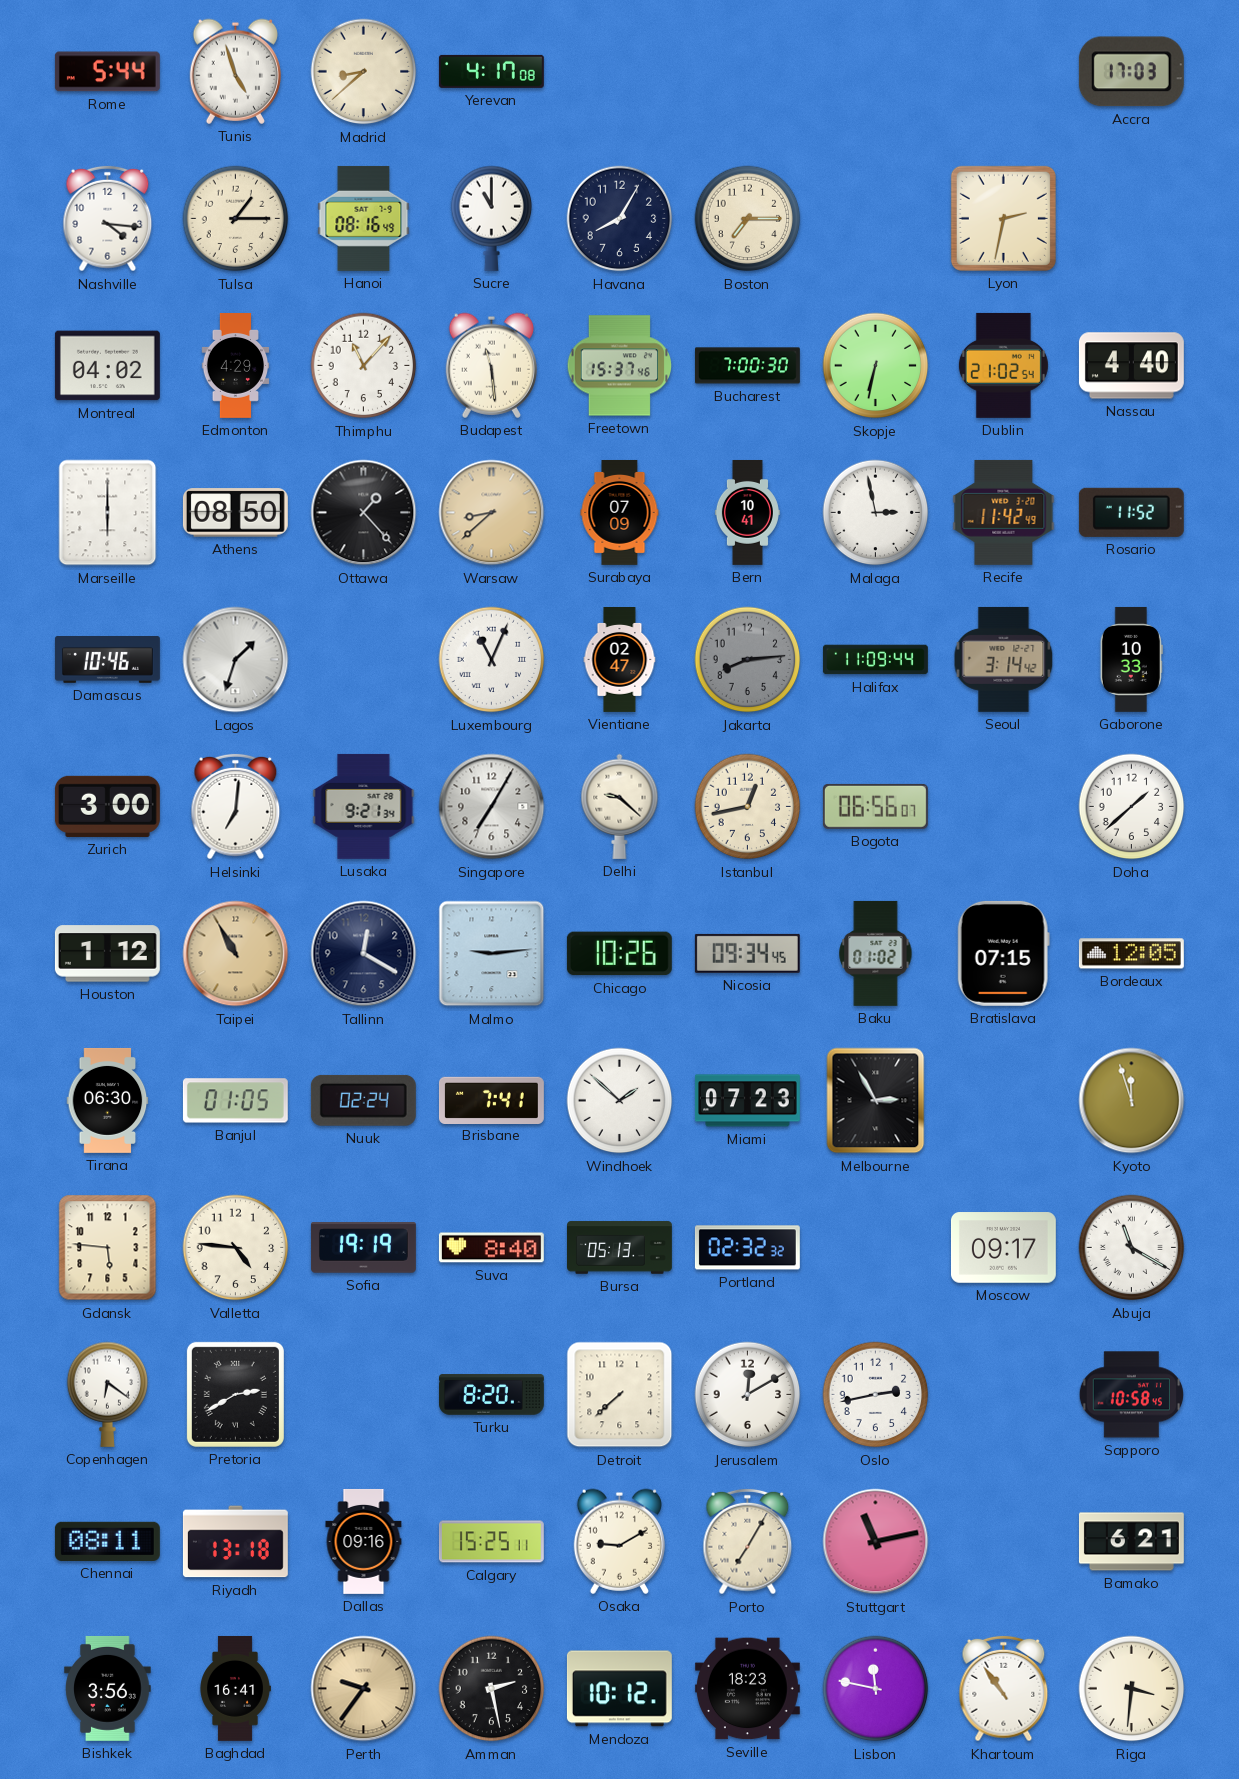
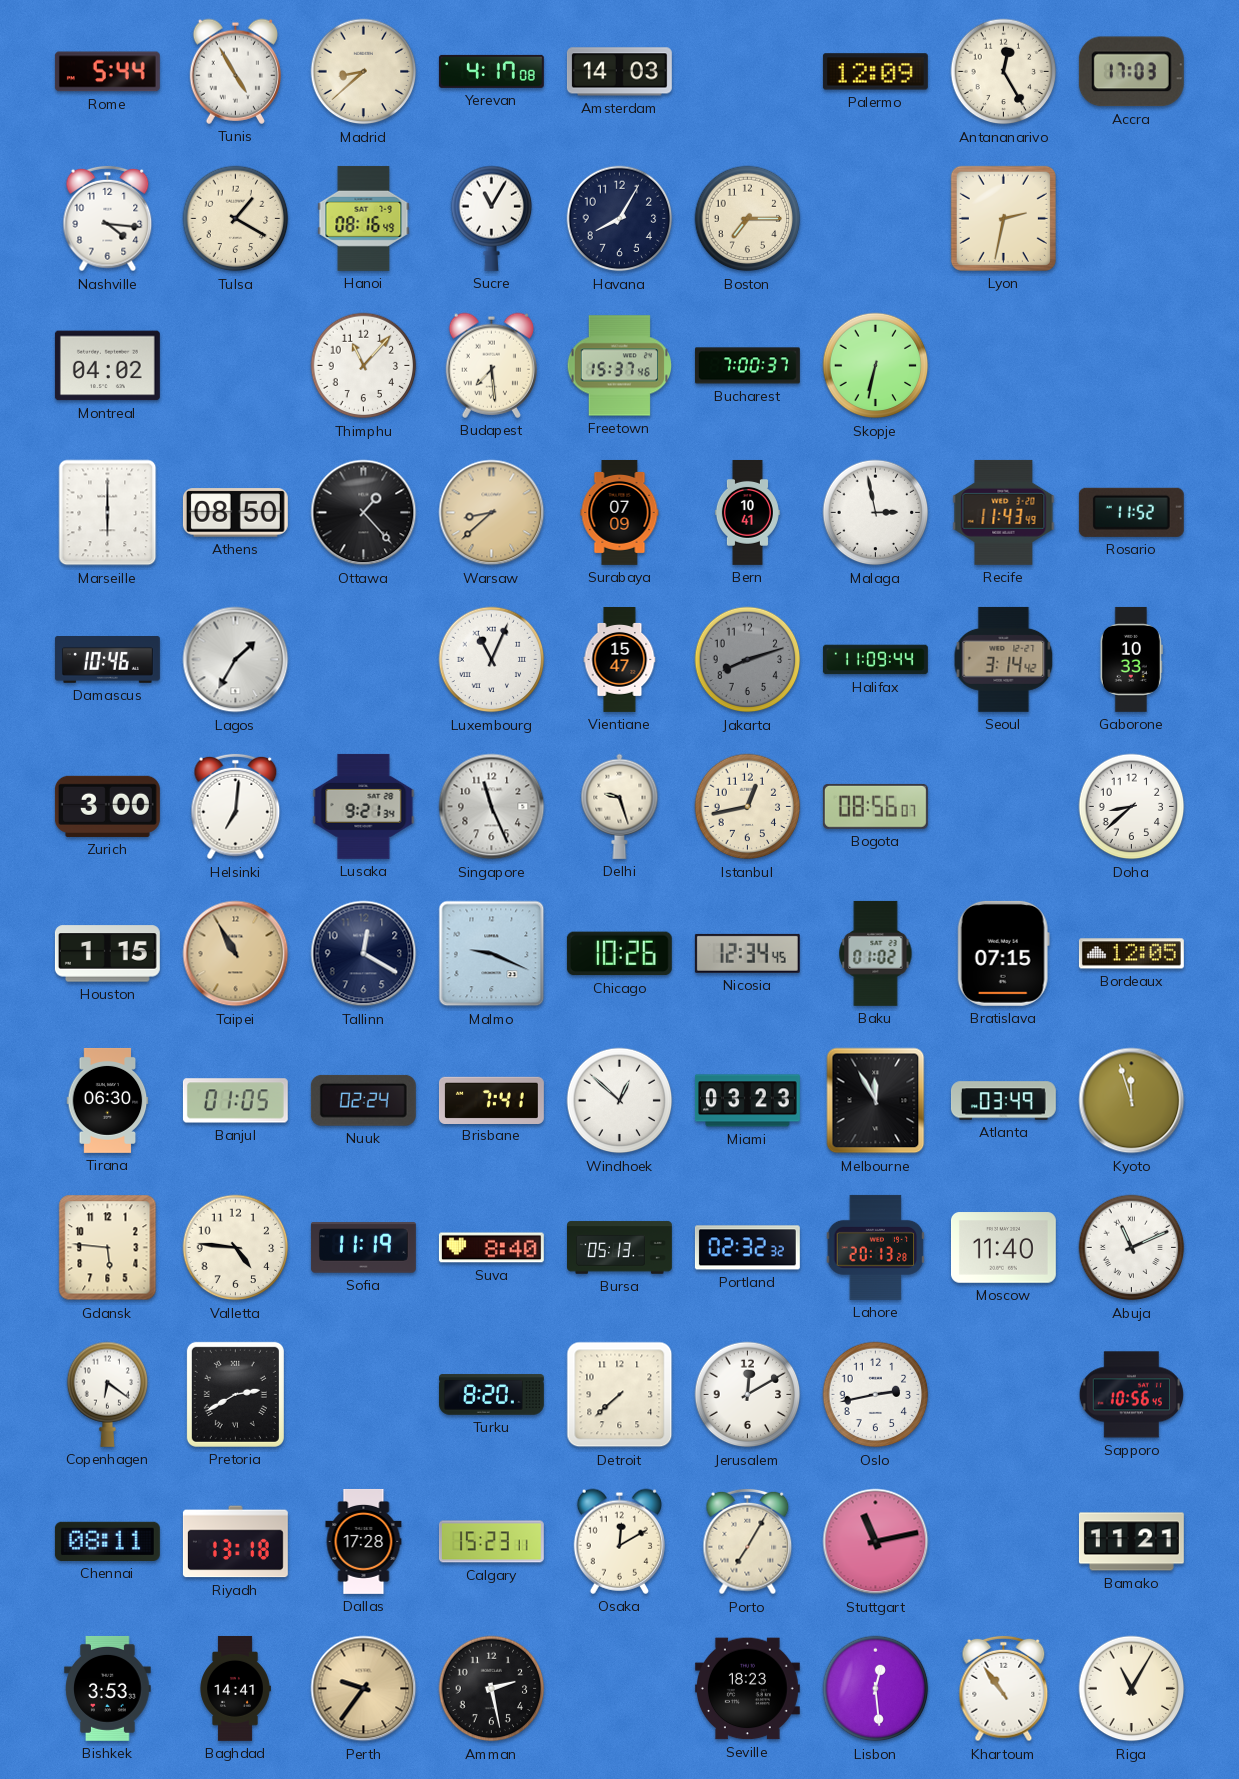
Tunis: 4:57 -> 4:55
Amsterdam: none -> 14:03
Palermo: none -> 12:09
Antananarivo: none -> 12:25
Tulsa: 1:15 -> 1:20
Sucre: 11:00 -> 11:05
Edmonton: 4:29 -> none
Budapest: 11:29 -> 7:29
Bucharest: 7:00:30 -> 7:00:37
Dublin: 21:02 -> none
Nassau: 4:40 -> none
Recife: 11:42 -> 11:43
Lagos: 1:33 -> 1:35
Vientiane: 02:47 -> 15:47
Jakarta: 8:14 -> 8:12
Singapore: 7:05 -> 11:26
Delhi: 9:22 -> 9:27
Bogota: 06:56 -> 08:56
Doha: 1:38 -> 8:38
Houston: 1:12 -> 1:15
Malmo: 9:14 -> 9:19
Nicosia: 09:34 -> 12:34
Windhoek: 1:52 -> 12:52
Miami: 07:23 -> 03:23
Melbourne: 2:55 -> 11:55
Atlanta: none -> 03:49
Sofia: 19:19 -> 11:19
Lahore: none -> 20:13
Moscow: 09:17 -> 11:40
Abuja: 11:20 -> 11:11
Sapporo: 10:58 -> 10:56
Dallas: 09:16 -> 17:28
Calgary: 15:25 -> 15:23
Osaka: 9:10 -> 12:10
Bamako: 6:21 -> 11:21
Bishkek: 3:56 -> 3:53
Baghdad: 16:41 -> 14:41
Mendoza: 10:12 -> none
Lisbon: 11:47 -> 12:29
Riga: 3:31 -> 11:05
